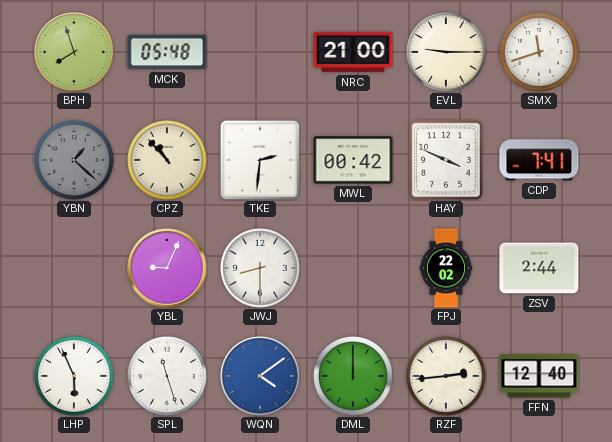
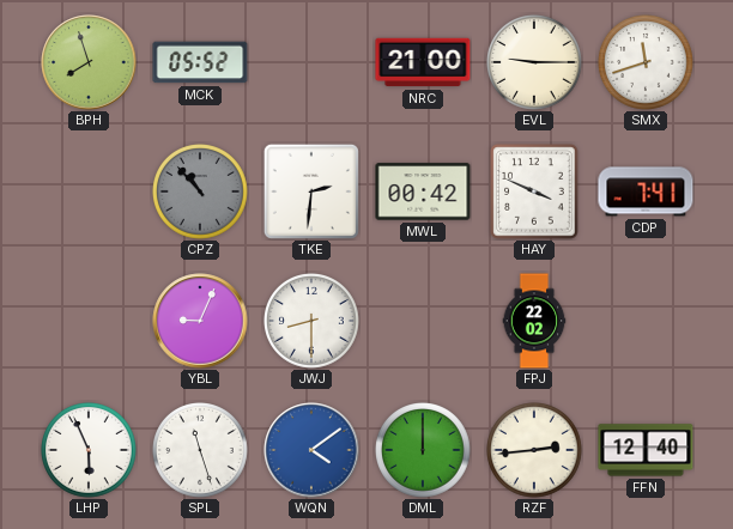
MCK: 05:48 -> 05:52
YBN: 1:22 -> none
CPZ dial: cream -> grey
ZSV: 2:44 -> none
